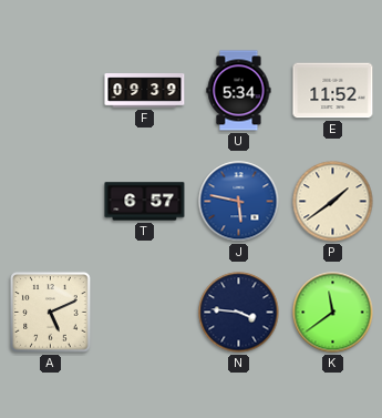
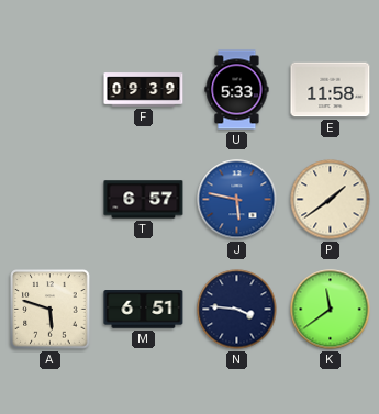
U: 5:34 -> 5:33
E: 11:52 -> 11:58
A: 5:11 -> 5:48
M: none -> 6:51
